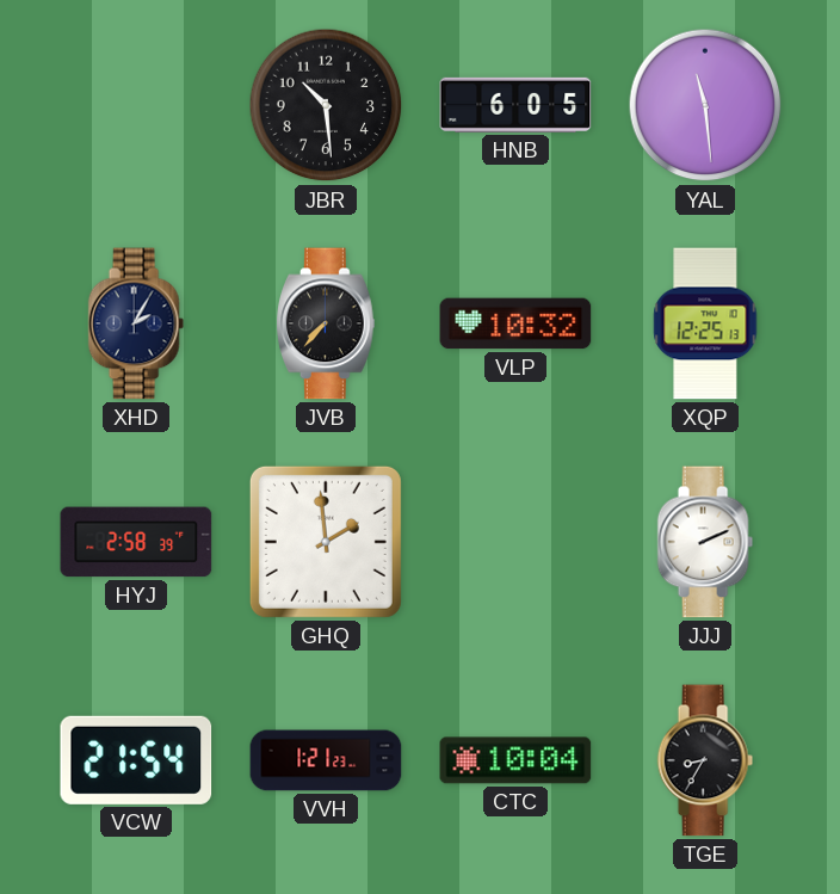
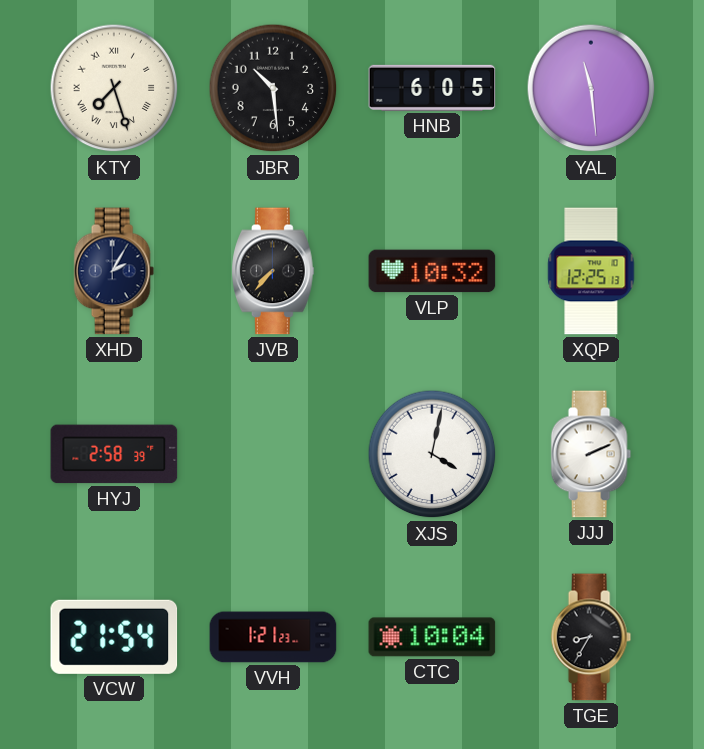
KTY: none -> 7:27
GHQ: 1:59 -> none
XJS: none -> 4:02
